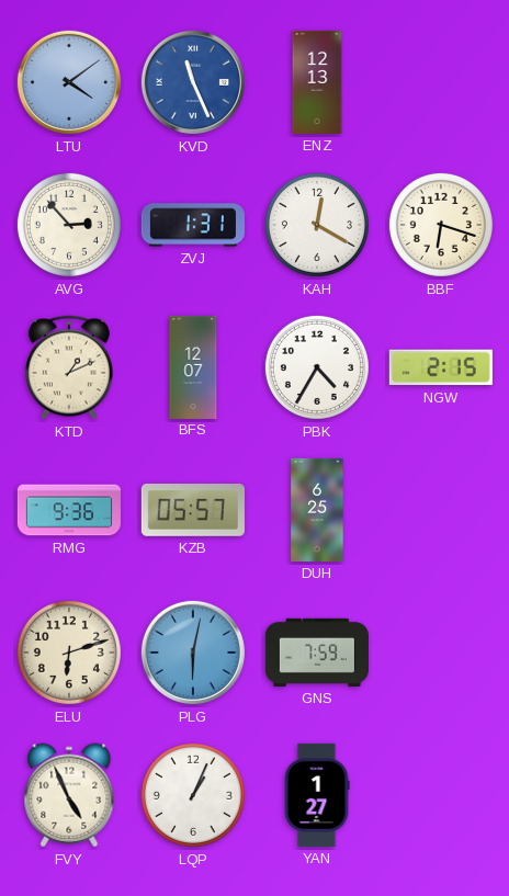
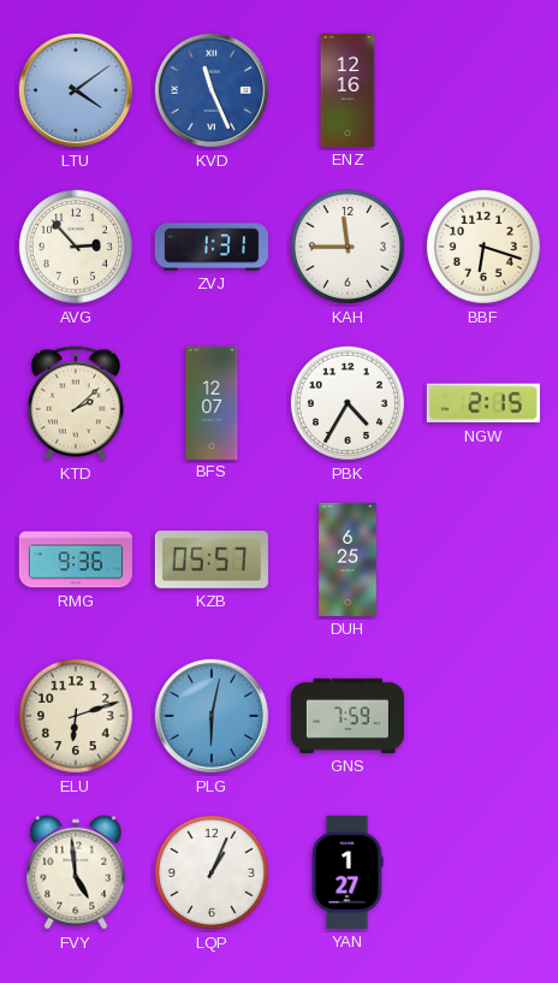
ENZ: 12:13 -> 12:16
KAH: 12:20 -> 11:45
KTD: 1:11 -> 2:08
FVY: 4:56 -> 4:59
